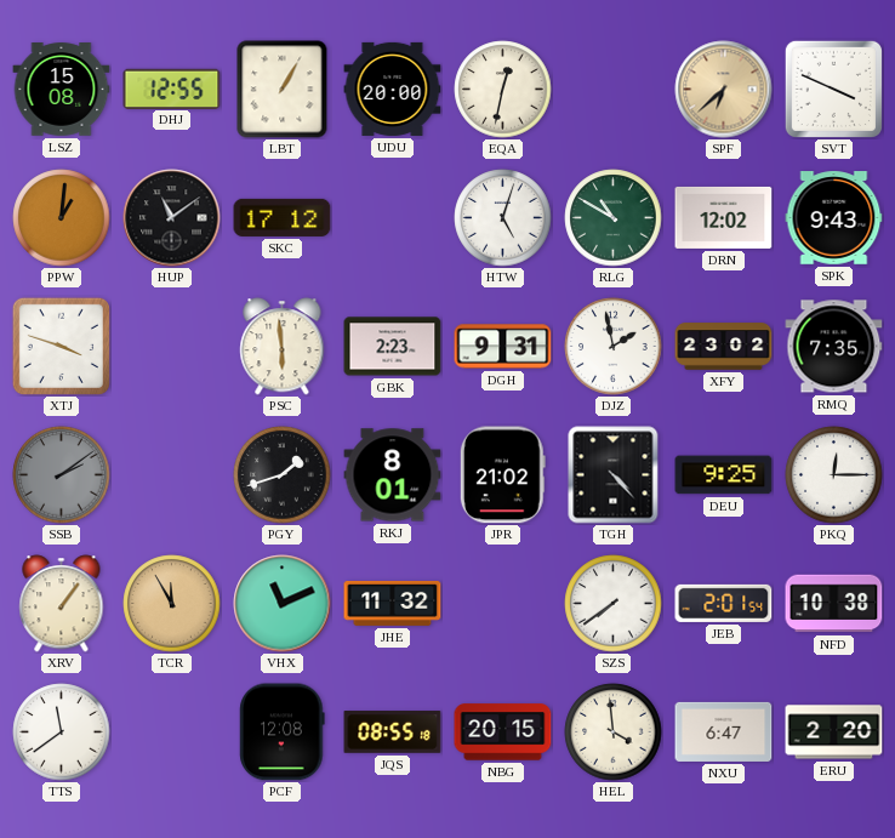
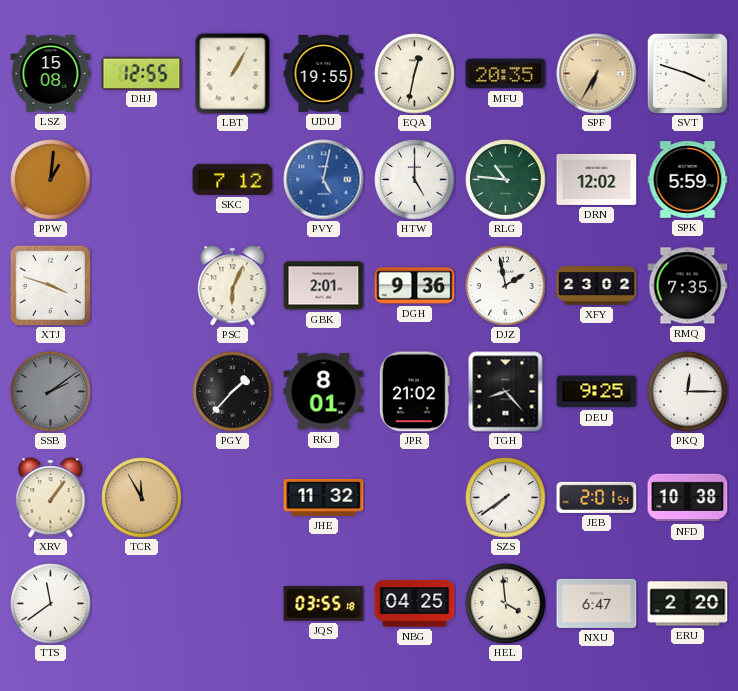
UDU: 20:00 -> 19:55
MFU: none -> 20:35
SPF: 6:38 -> 6:35
SVT: 3:49 -> 3:48
HUP: 11:09 -> none
SKC: 17:12 -> 7:12
PVY: none -> 5:02
HTW: 5:03 -> 5:00
RLG: 10:50 -> 10:46
SPK: 9:43 -> 5:59
PSC: 5:59 -> 6:04
GBK: 2:23 -> 2:01
DGH: 9:31 -> 9:36
PGY: 1:42 -> 1:37
TGH: 4:23 -> 8:23
VHX: 11:11 -> none
PCF: 12:08 -> none
JQS: 08:55 -> 03:55
NBG: 20:15 -> 04:25
